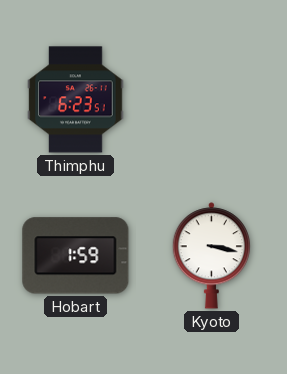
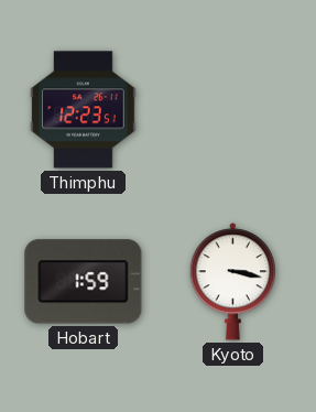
Thimphu: 6:23 -> 12:23
